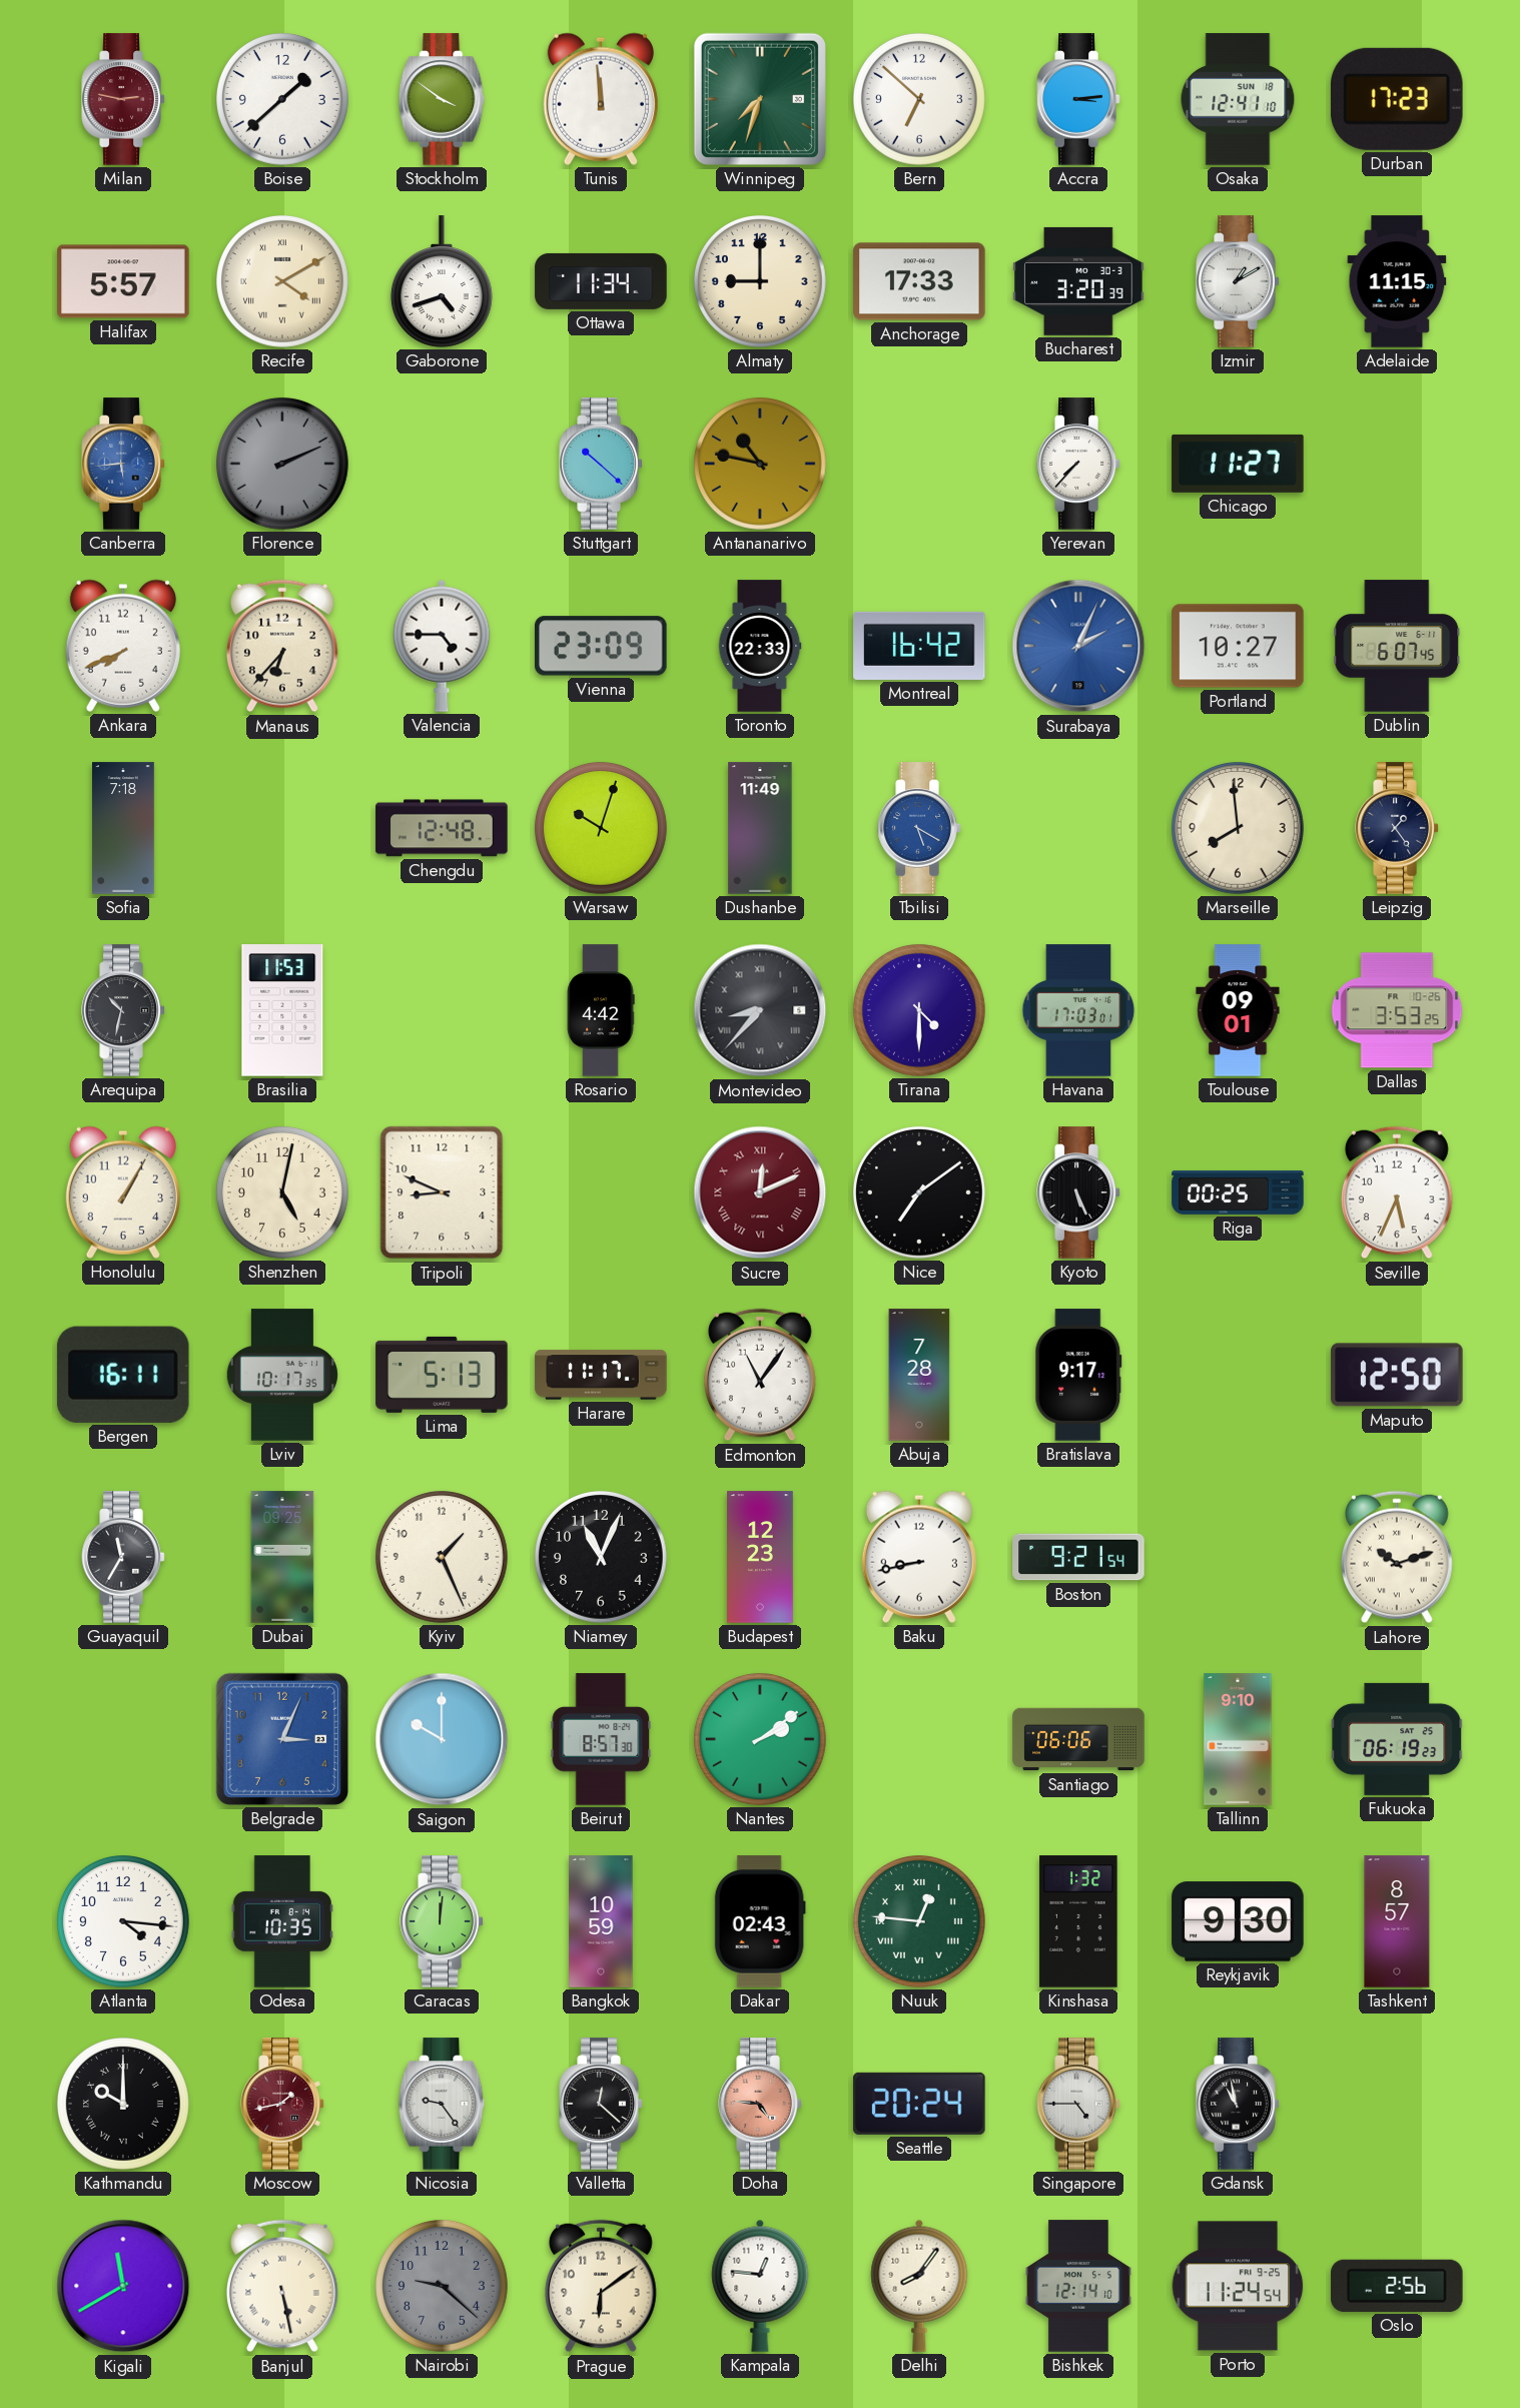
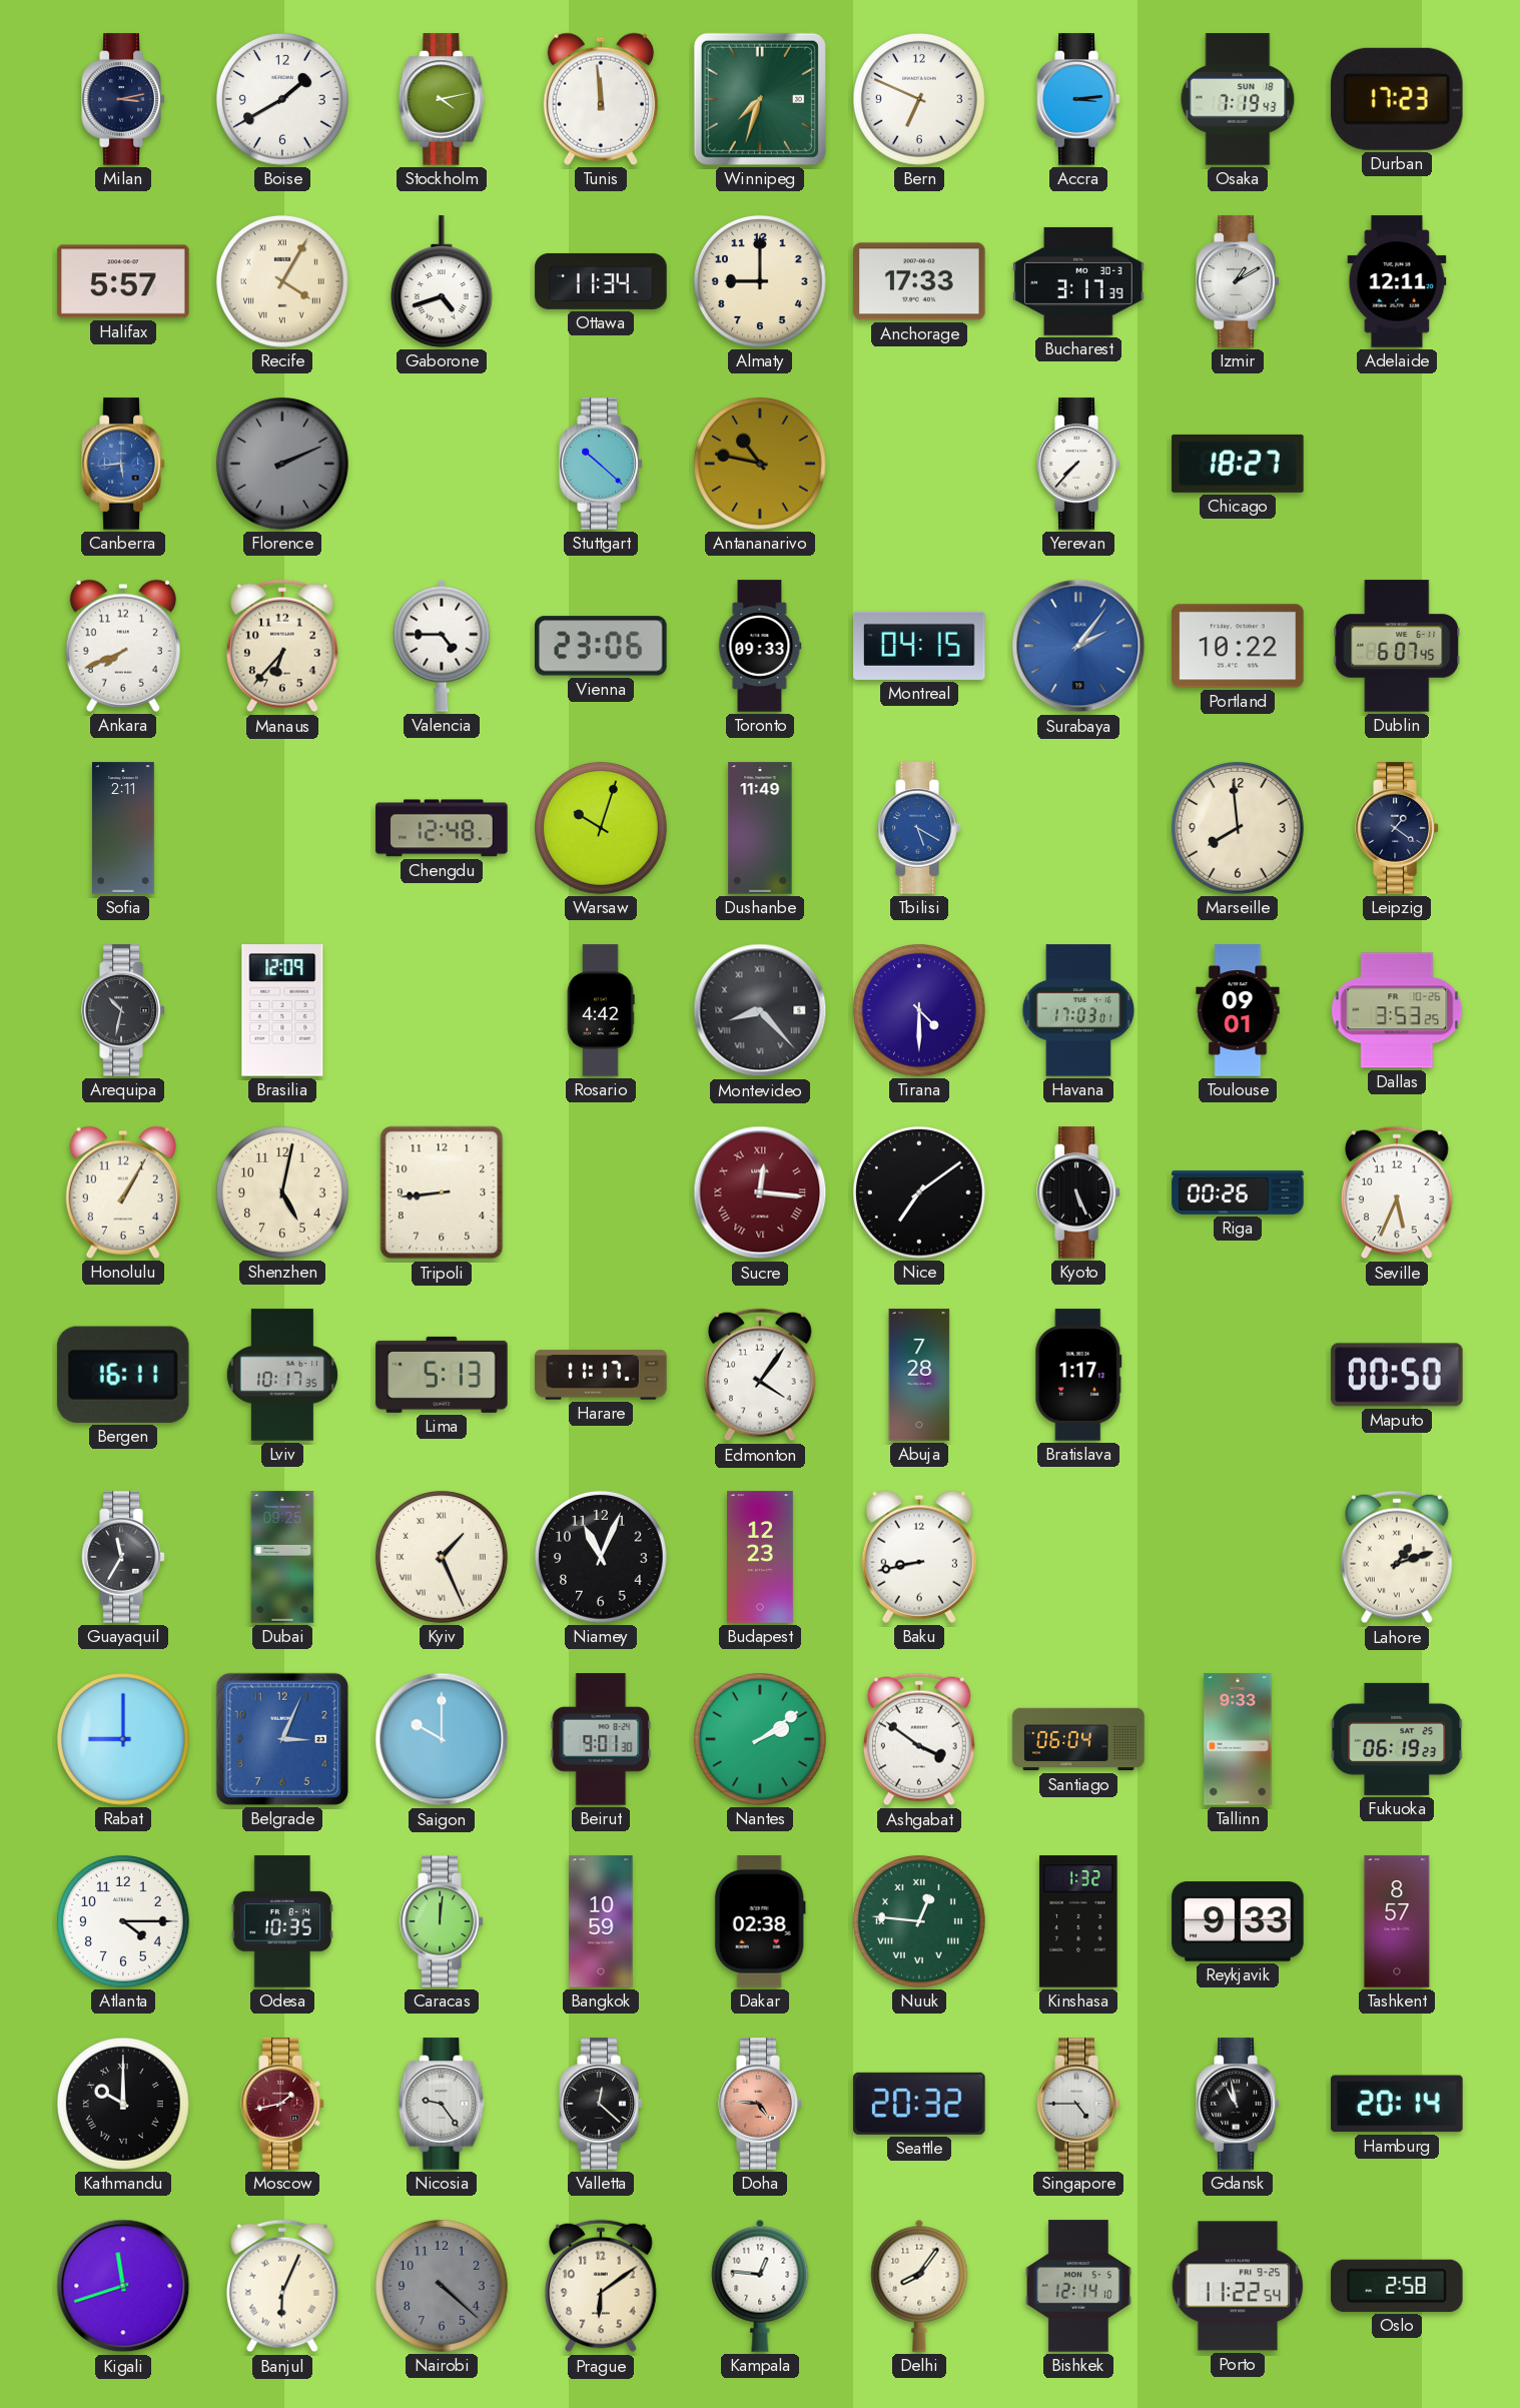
Milan: 2:47 -> 3:13
Milan dial: burgundy -> navy
Boise: 1:38 -> 1:40
Stockholm: 3:51 -> 4:13
Bern: 6:52 -> 6:49
Osaka: 12:41 -> 7:19
Recife: 4:10 -> 4:05
Bucharest: 3:20 -> 3:17
Adelaide: 11:15 -> 12:11
Chicago: 11:27 -> 18:27
Vienna: 23:09 -> 23:06
Toronto: 22:33 -> 09:33
Montreal: 16:42 -> 04:15
Surabaya: 2:04 -> 2:06
Portland: 10:27 -> 10:22
Sofia: 7:18 -> 2:11
Leipzig: 1:24 -> 1:21
Brasilia: 11:53 -> 12:09
Montevideo: 8:37 -> 8:23
Tripoli: 8:49 -> 8:44
Sucre: 12:11 -> 12:16
Riga: 00:25 -> 00:26
Edmonton: 11:06 -> 4:06
Bratislava: 9:17 -> 1:17
Maputo: 12:50 -> 00:50
Kyiv numerals: Arabic -> Roman
Boston: 9:21 -> none
Lahore: 10:12 -> 1:12
Rabat: none -> 9:00
Beirut: 8:57 -> 9:01
Ashgabat: none -> 3:51
Santiago: 06:06 -> 06:04
Tallinn: 9:10 -> 9:33
Atlanta: 4:16 -> 4:15
Dakar: 02:43 -> 02:38
Reykjavik: 9:30 -> 9:33
Seattle: 20:24 -> 20:32
Hamburg: none -> 20:14
Kigali: 11:40 -> 11:42
Banjul: 5:28 -> 6:04
Nairobi: 9:22 -> 4:22
Porto: 11:24 -> 11:22
Oslo: 2:56 -> 2:58
